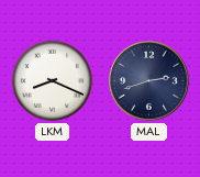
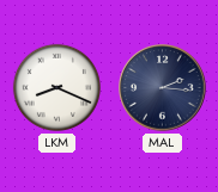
MAL: 2:42 -> 2:16
